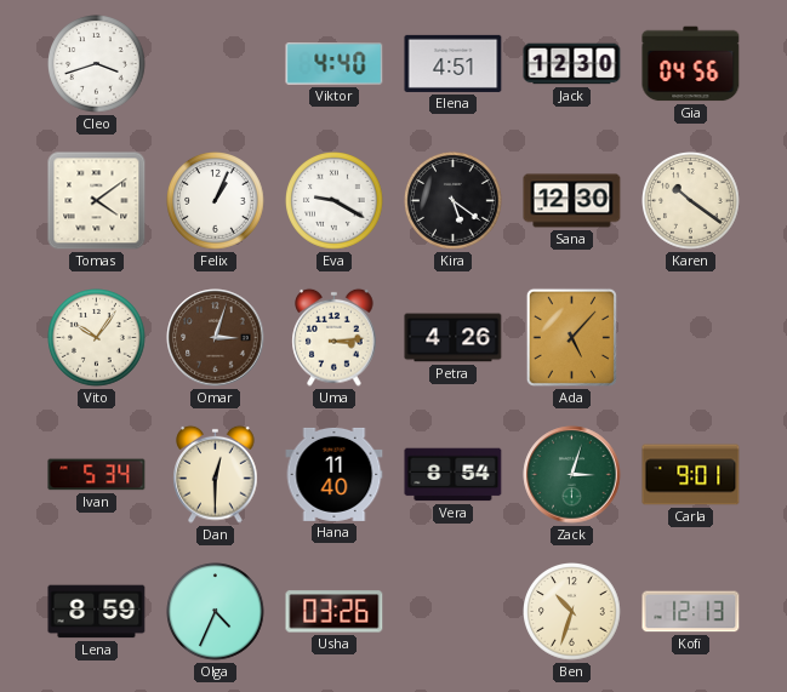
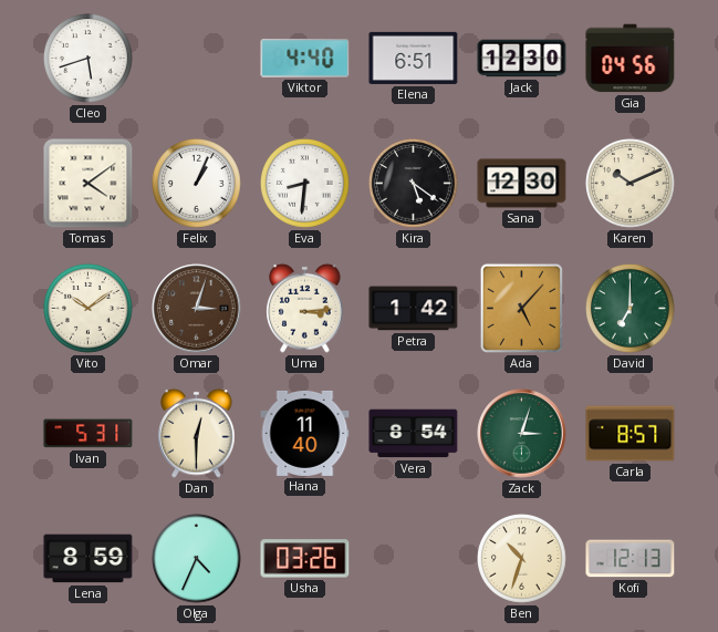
Cleo: 3:42 -> 5:42
Elena: 4:51 -> 6:51
Eva: 9:20 -> 8:31
Karen: 10:21 -> 10:11
Vito: 10:06 -> 10:09
Petra: 4:26 -> 1:42
David: none -> 7:00
Ivan: 5:34 -> 5:31
Carla: 9:01 -> 8:57
